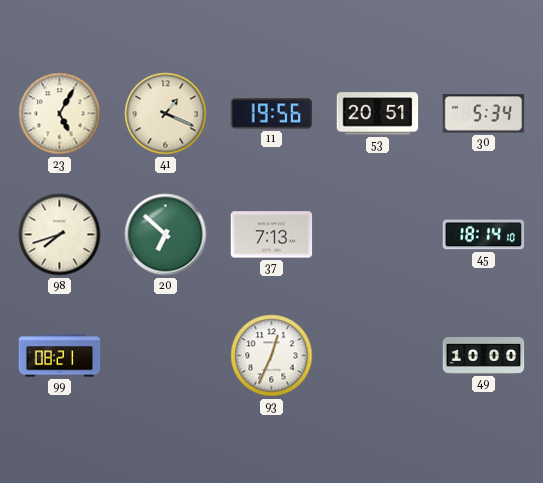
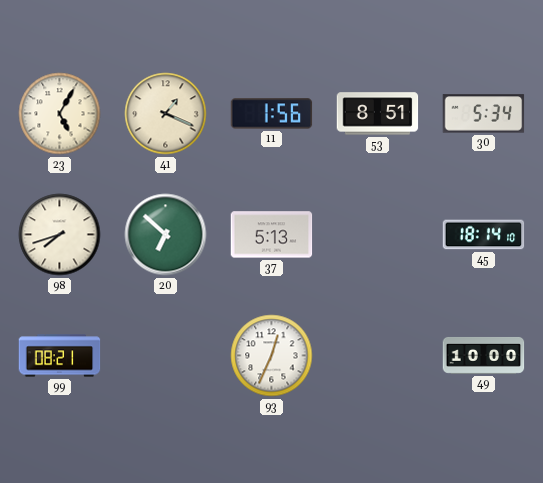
11: 19:56 -> 1:56
53: 20:51 -> 8:51
37: 7:13 -> 5:13
